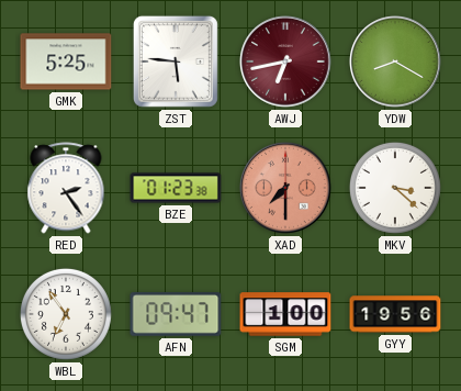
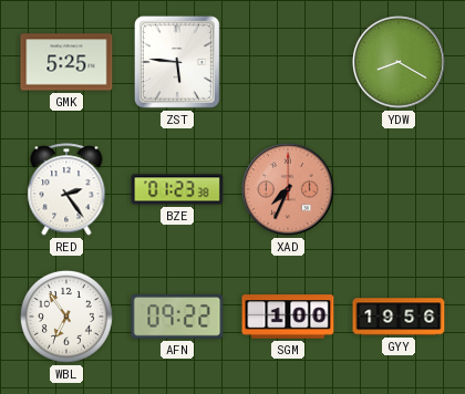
AWJ: 6:43 -> none
XAD: 7:30 -> 7:34
MKV: 3:22 -> none
AFN: 09:47 -> 09:22
